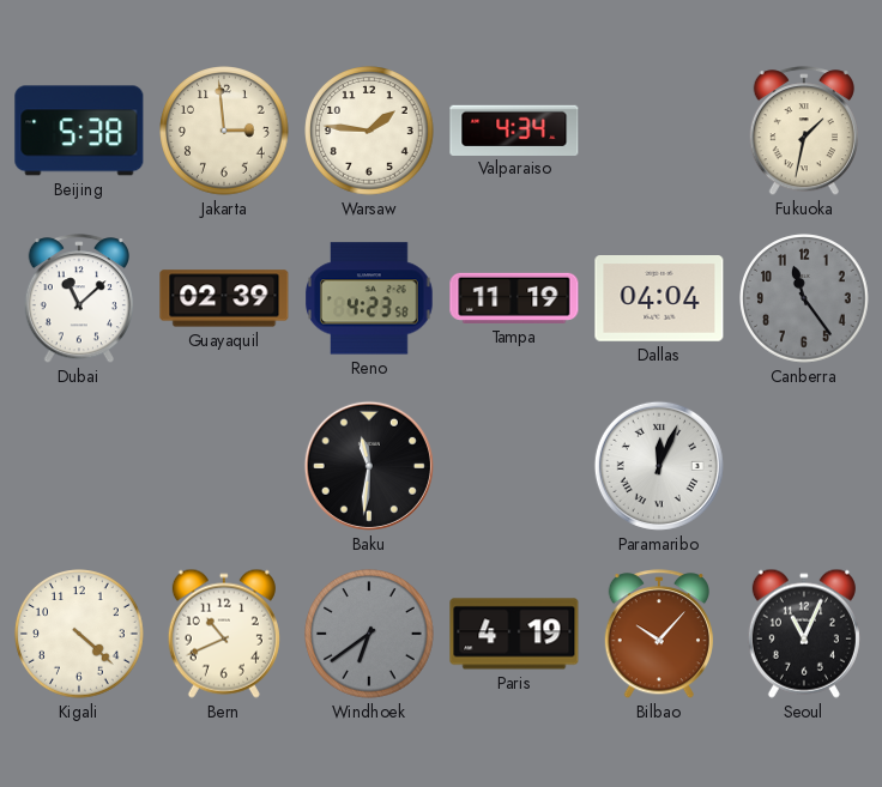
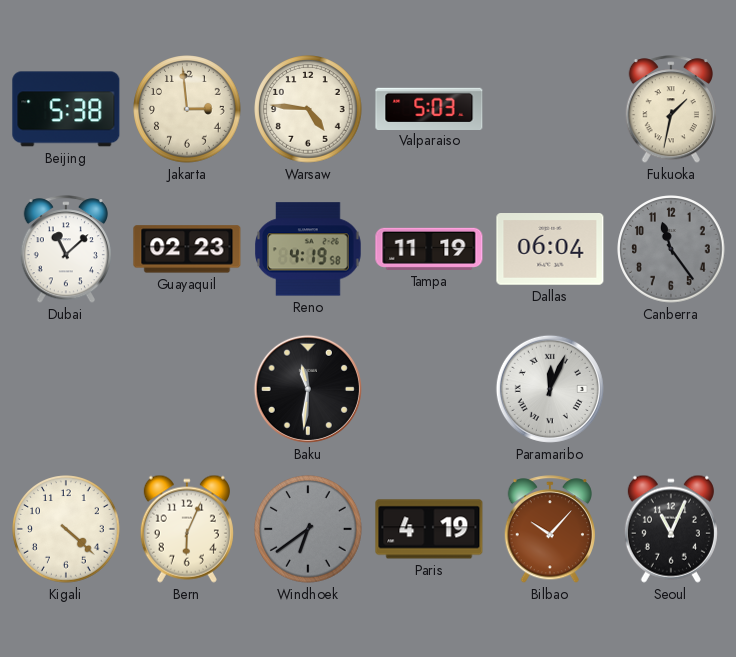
Warsaw: 1:46 -> 4:46
Valparaiso: 4:34 -> 5:03
Guayaquil: 02:39 -> 02:23
Reno: 4:23 -> 4:19
Dallas: 04:04 -> 06:04
Bern: 10:41 -> 6:04
